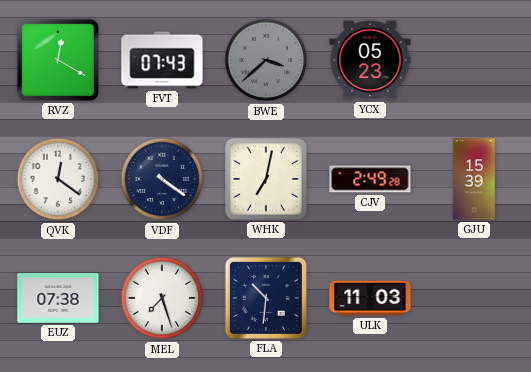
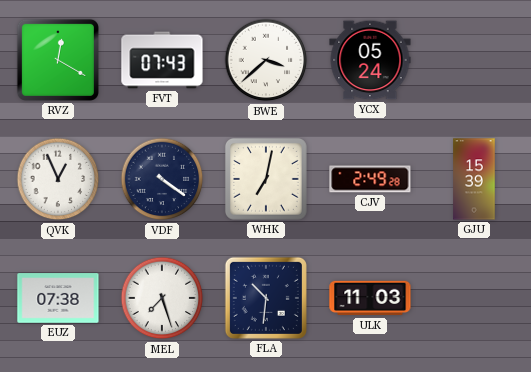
BWE dial: grey -> white
YCX: 05:23 -> 05:24
QVK: 12:21 -> 12:56
